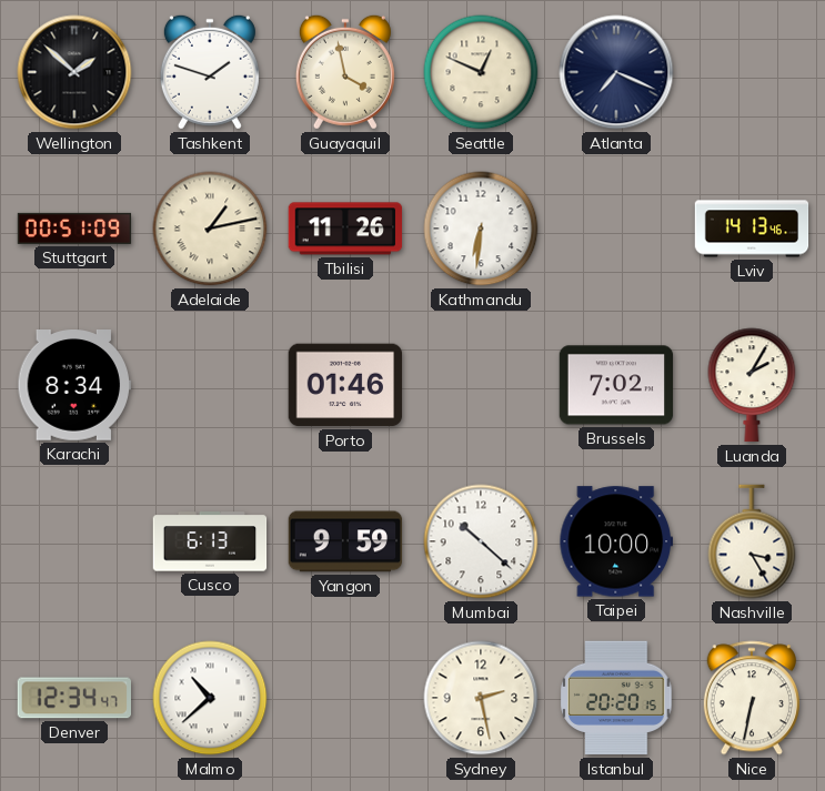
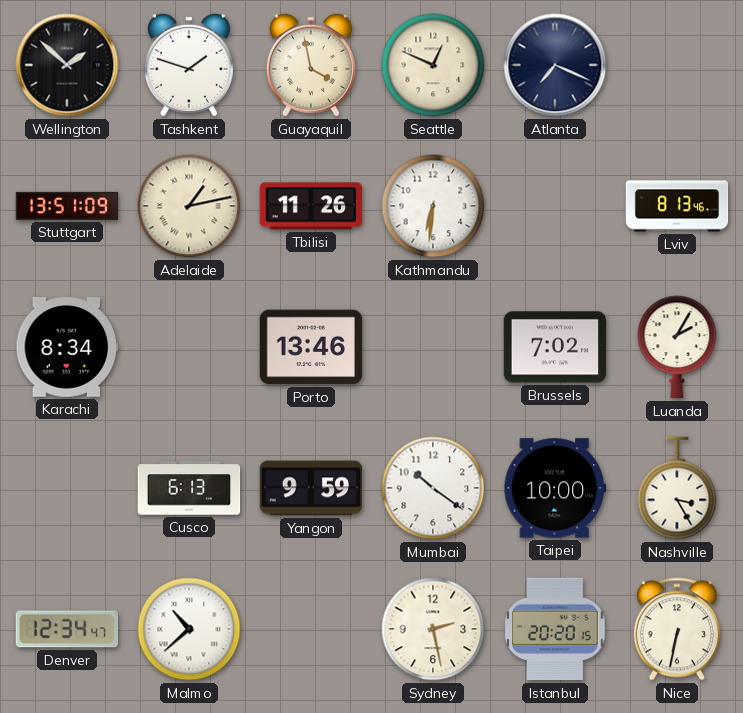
Stuttgart: 00:51 -> 13:51
Lviv: 14:13 -> 8:13
Porto: 01:46 -> 13:46
Mumbai: 10:22 -> 10:21
